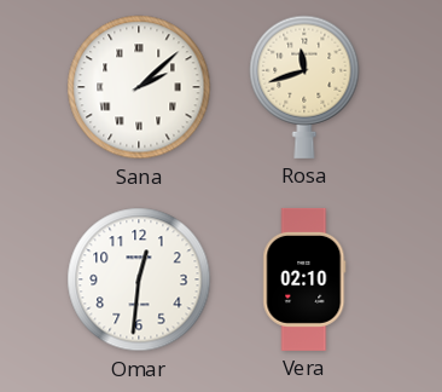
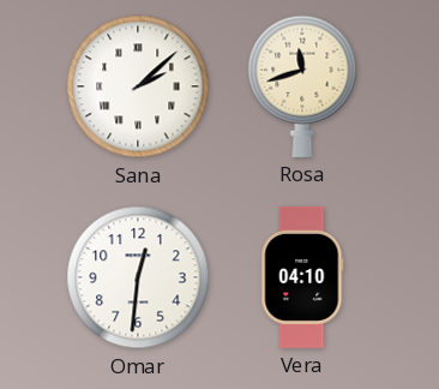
Vera: 02:10 -> 04:10
